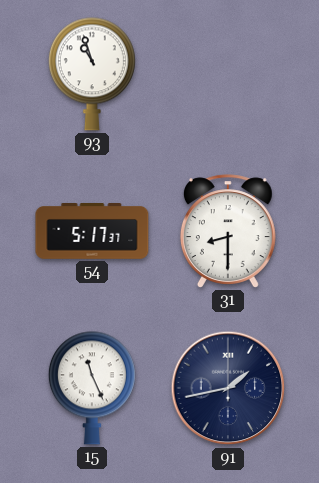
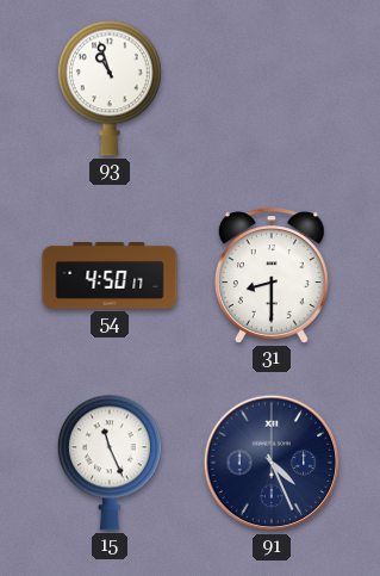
54: 5:17 -> 4:50
91: 1:43 -> 4:26
